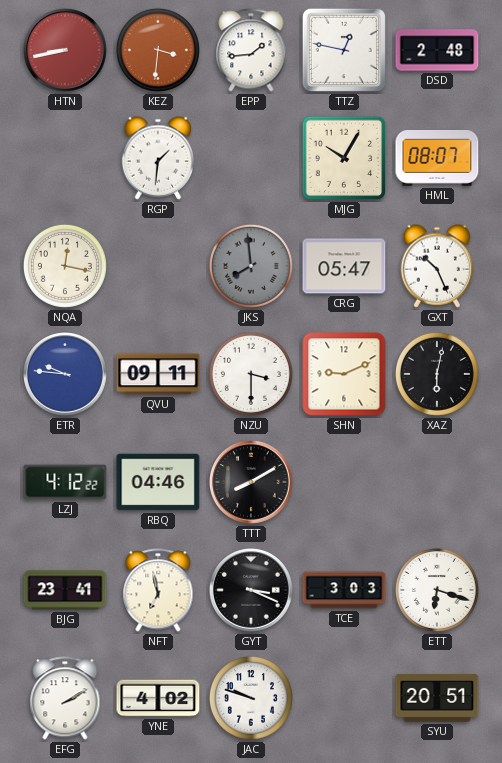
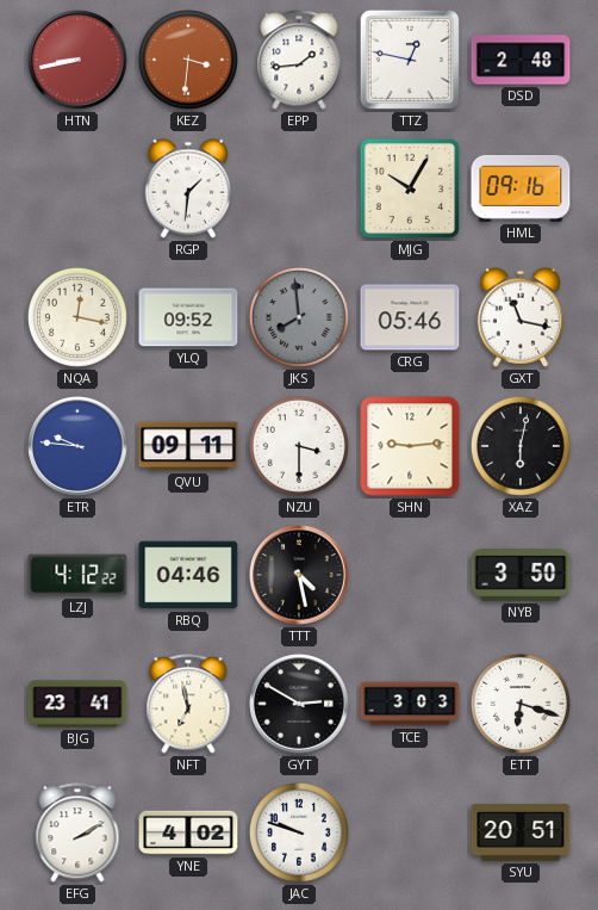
HML: 08:07 -> 09:16
YLQ: none -> 09:52
CRG: 05:47 -> 05:46
GXT: 10:26 -> 11:17
SHN: 9:11 -> 9:14
TTT: 8:10 -> 4:28
NYB: none -> 3:50
GYT: 3:19 -> 2:50
